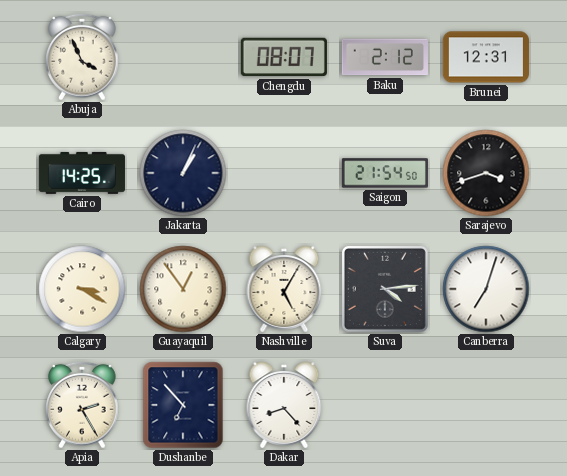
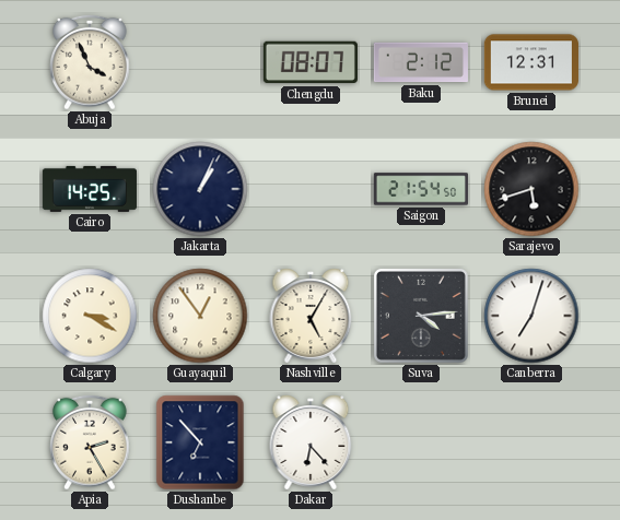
Sarajevo: 3:42 -> 5:42
Dakar: 8:23 -> 6:23
